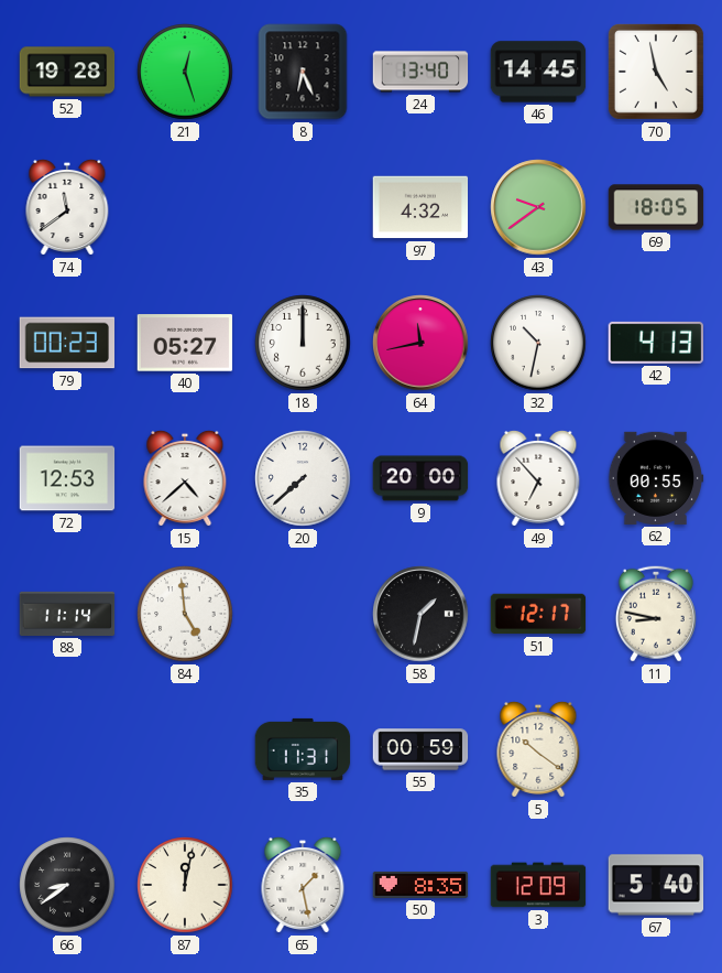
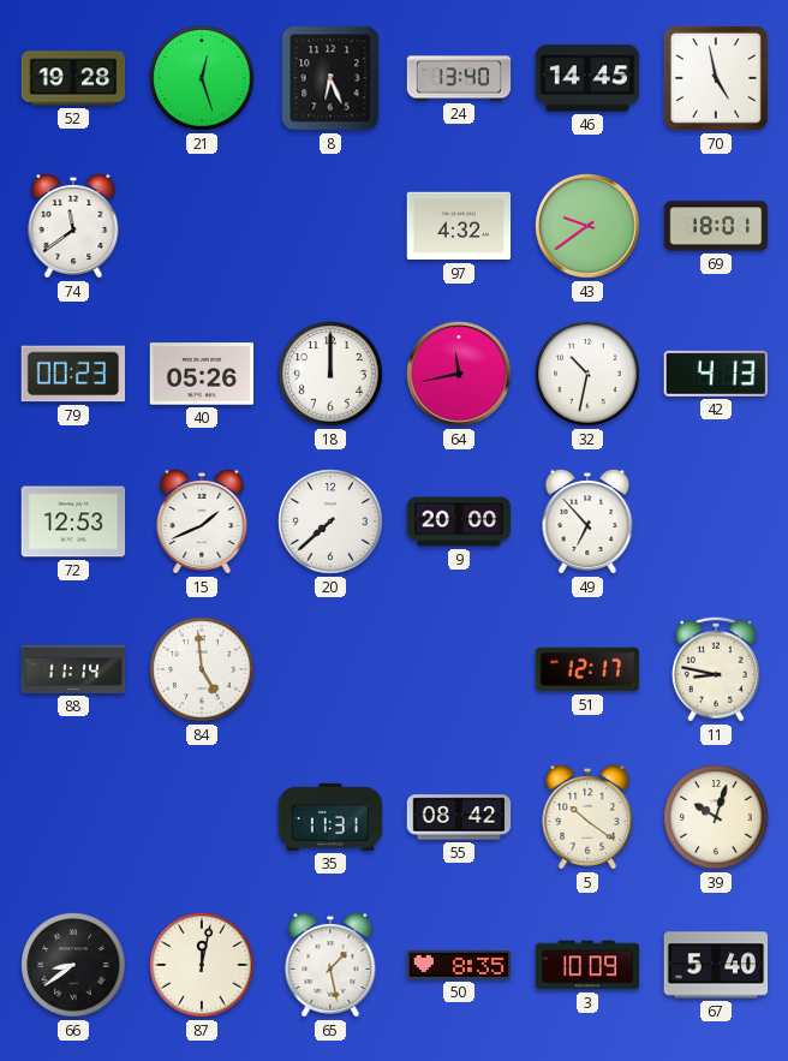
69: 18:05 -> 18:01
40: 05:27 -> 05:26
15: 4:38 -> 1:41
62: 00:55 -> none
58: 1:32 -> none
55: 00:59 -> 08:42
39: none -> 10:03
3: 12:09 -> 10:09
